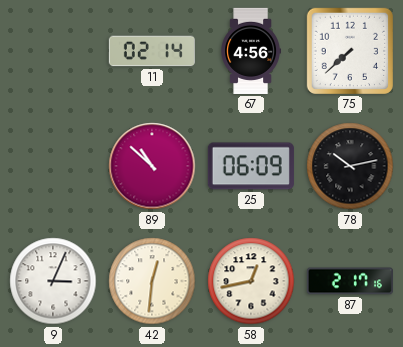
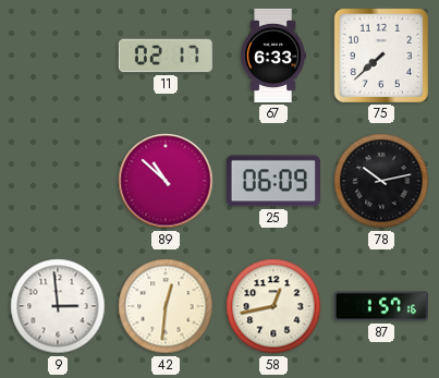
11: 02:14 -> 02:17
67: 4:56 -> 6:33
9: 3:04 -> 2:59
87: 2:17 -> 1:57
